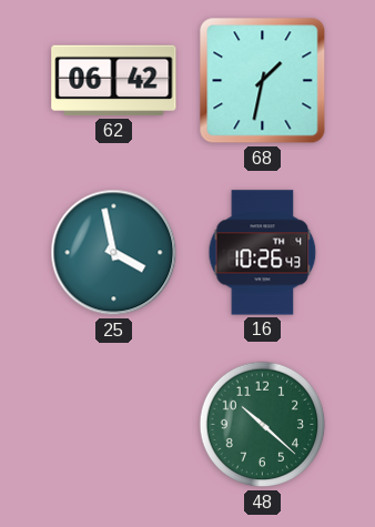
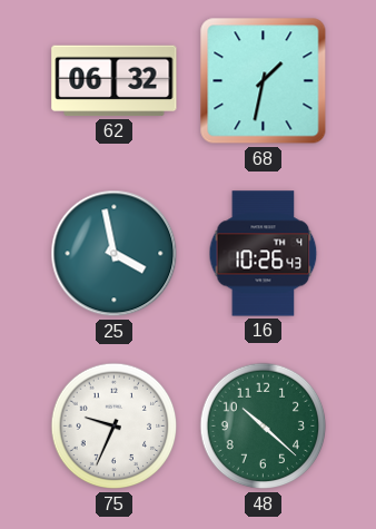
62: 06:42 -> 06:32
75: none -> 9:34
